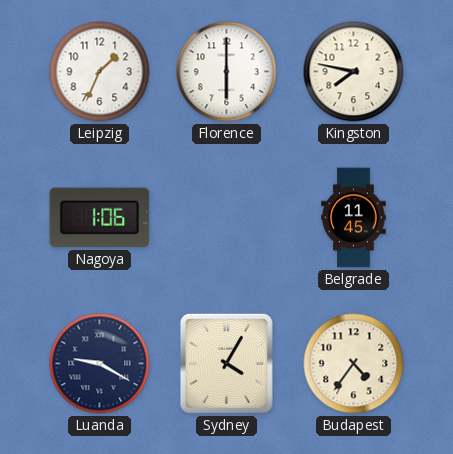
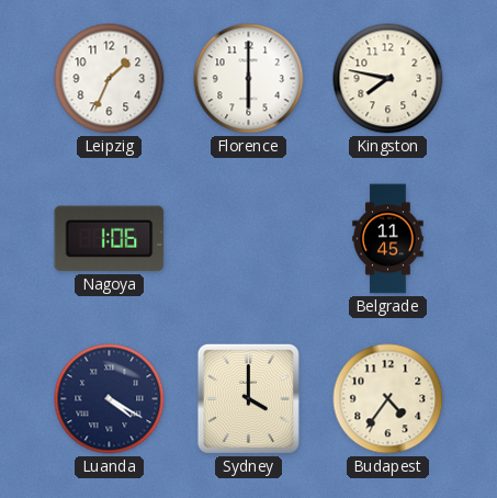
Luanda: 9:20 -> 4:20
Sydney: 4:05 -> 4:00
